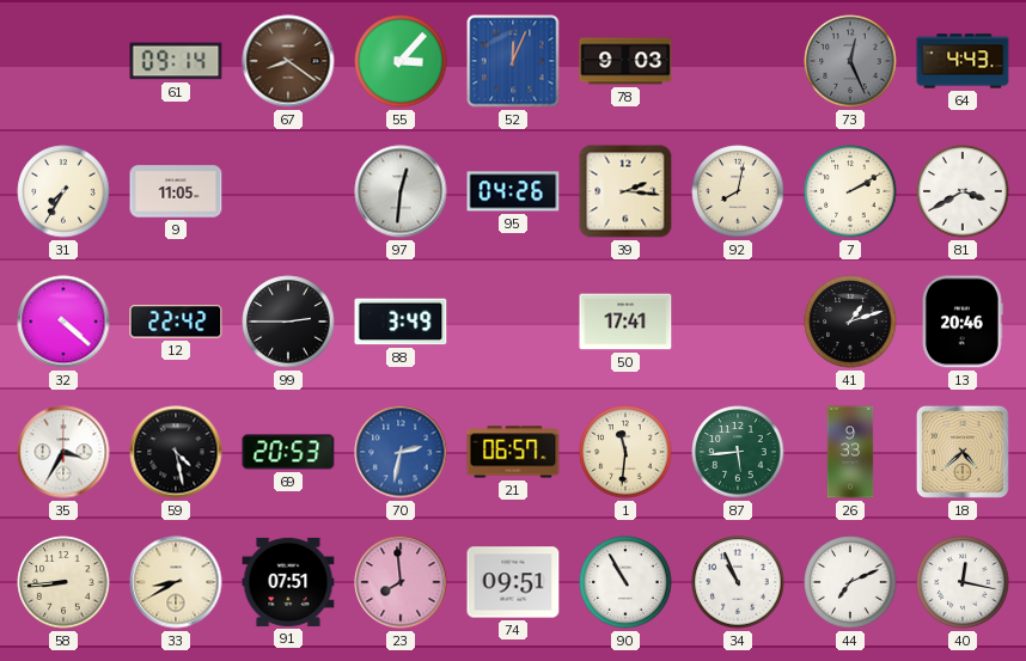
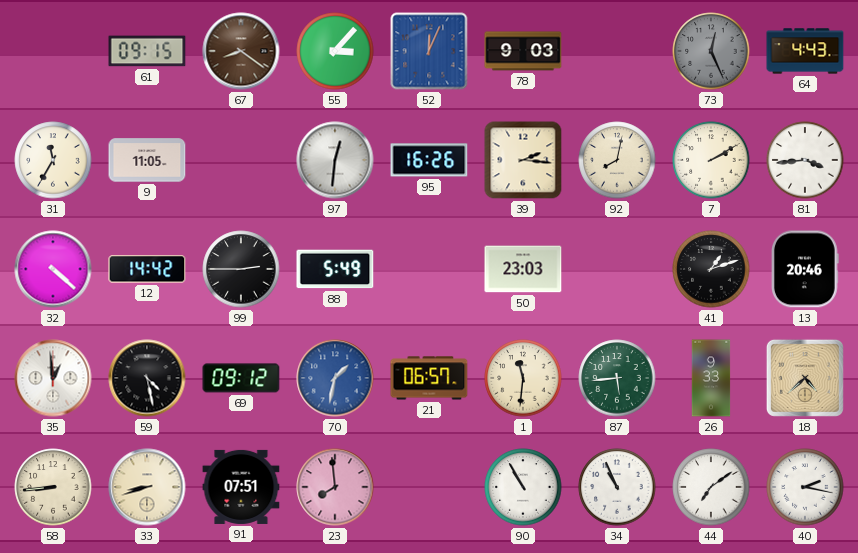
61: 09:14 -> 09:15
31: 7:35 -> 11:35
95: 04:26 -> 16:26
81: 3:40 -> 3:44
12: 22:42 -> 14:42
88: 3:49 -> 5:49
50: 17:41 -> 23:03
35: 3:35 -> 12:59
69: 20:53 -> 09:12
70: 2:32 -> 1:32
33: 8:40 -> 8:42
74: 09:51 -> none
44: 7:11 -> 7:09
40: 12:17 -> 2:17
